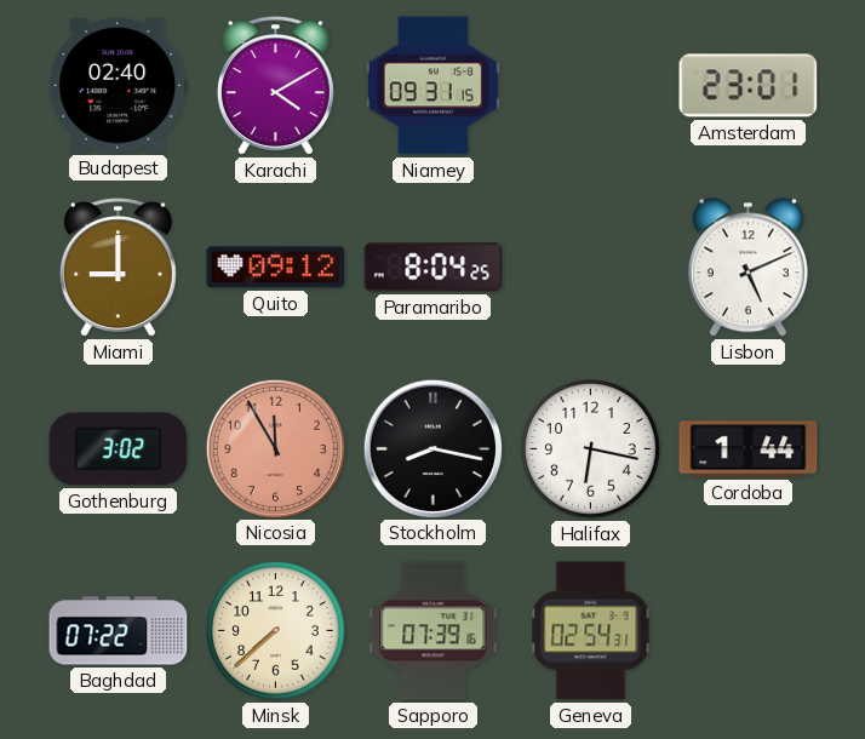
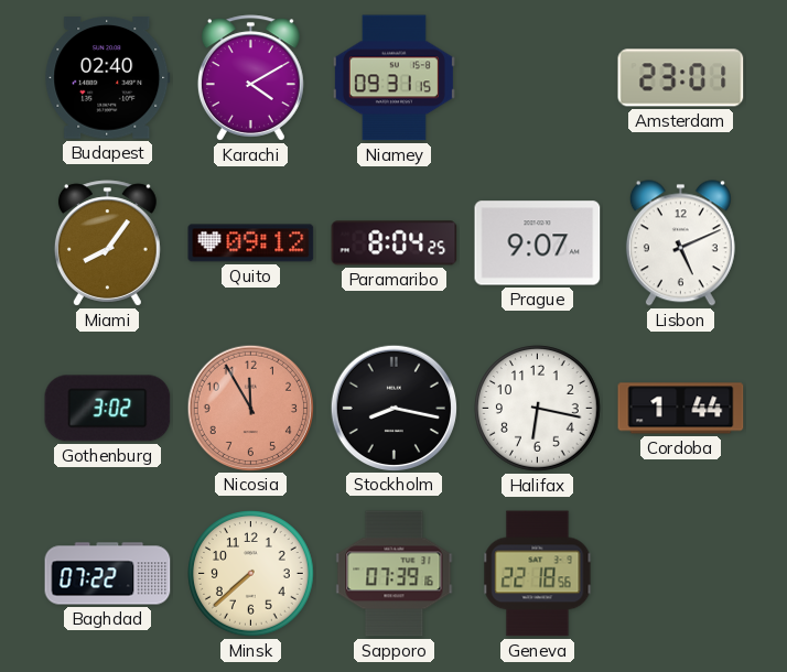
Miami: 9:00 -> 8:06
Prague: none -> 9:07
Geneva: 02:54 -> 22:18
